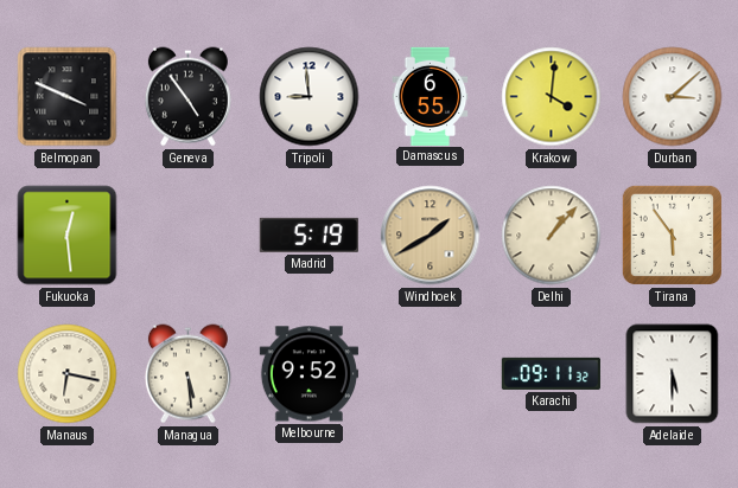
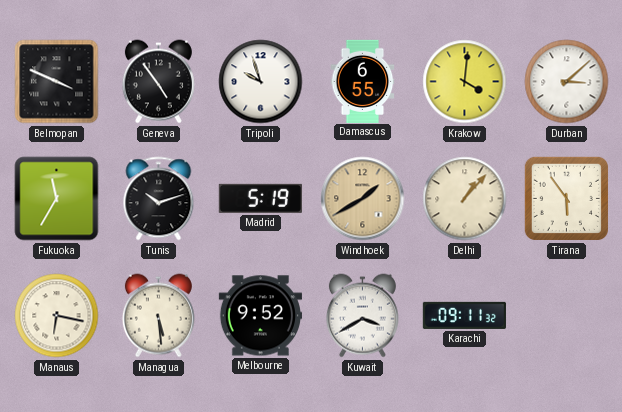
Tripoli: 8:59 -> 9:57
Fukuoka: 12:29 -> 11:35
Tunis: none -> 10:12
Kuwait: none -> 3:40
Adelaide: 5:30 -> none
